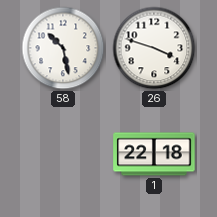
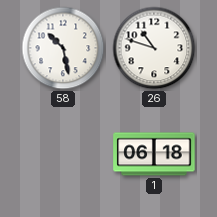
26: 3:48 -> 10:48
1: 22:18 -> 06:18
